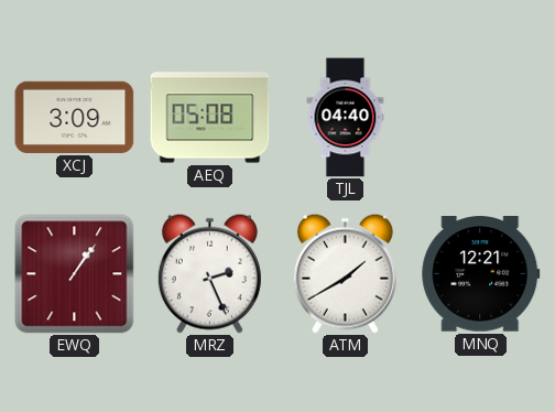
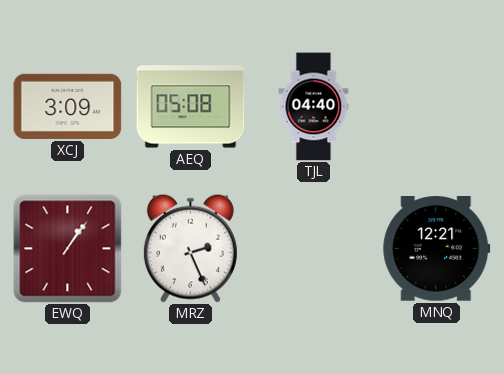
ATM: 1:40 -> none
